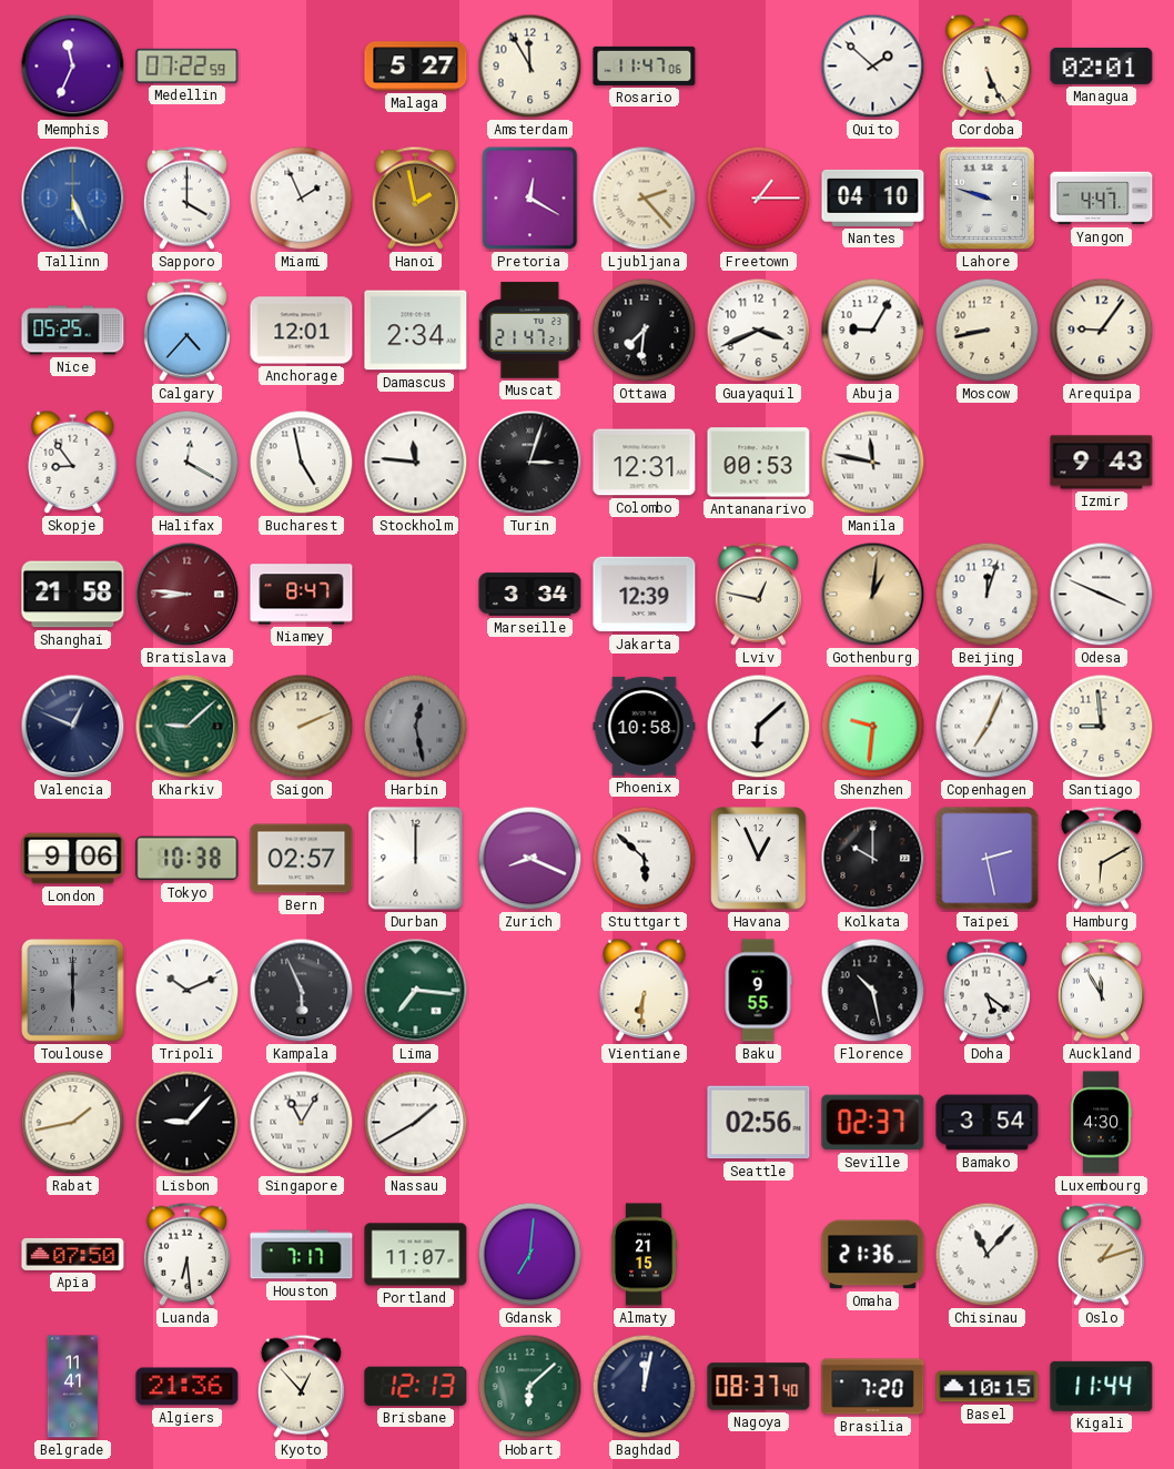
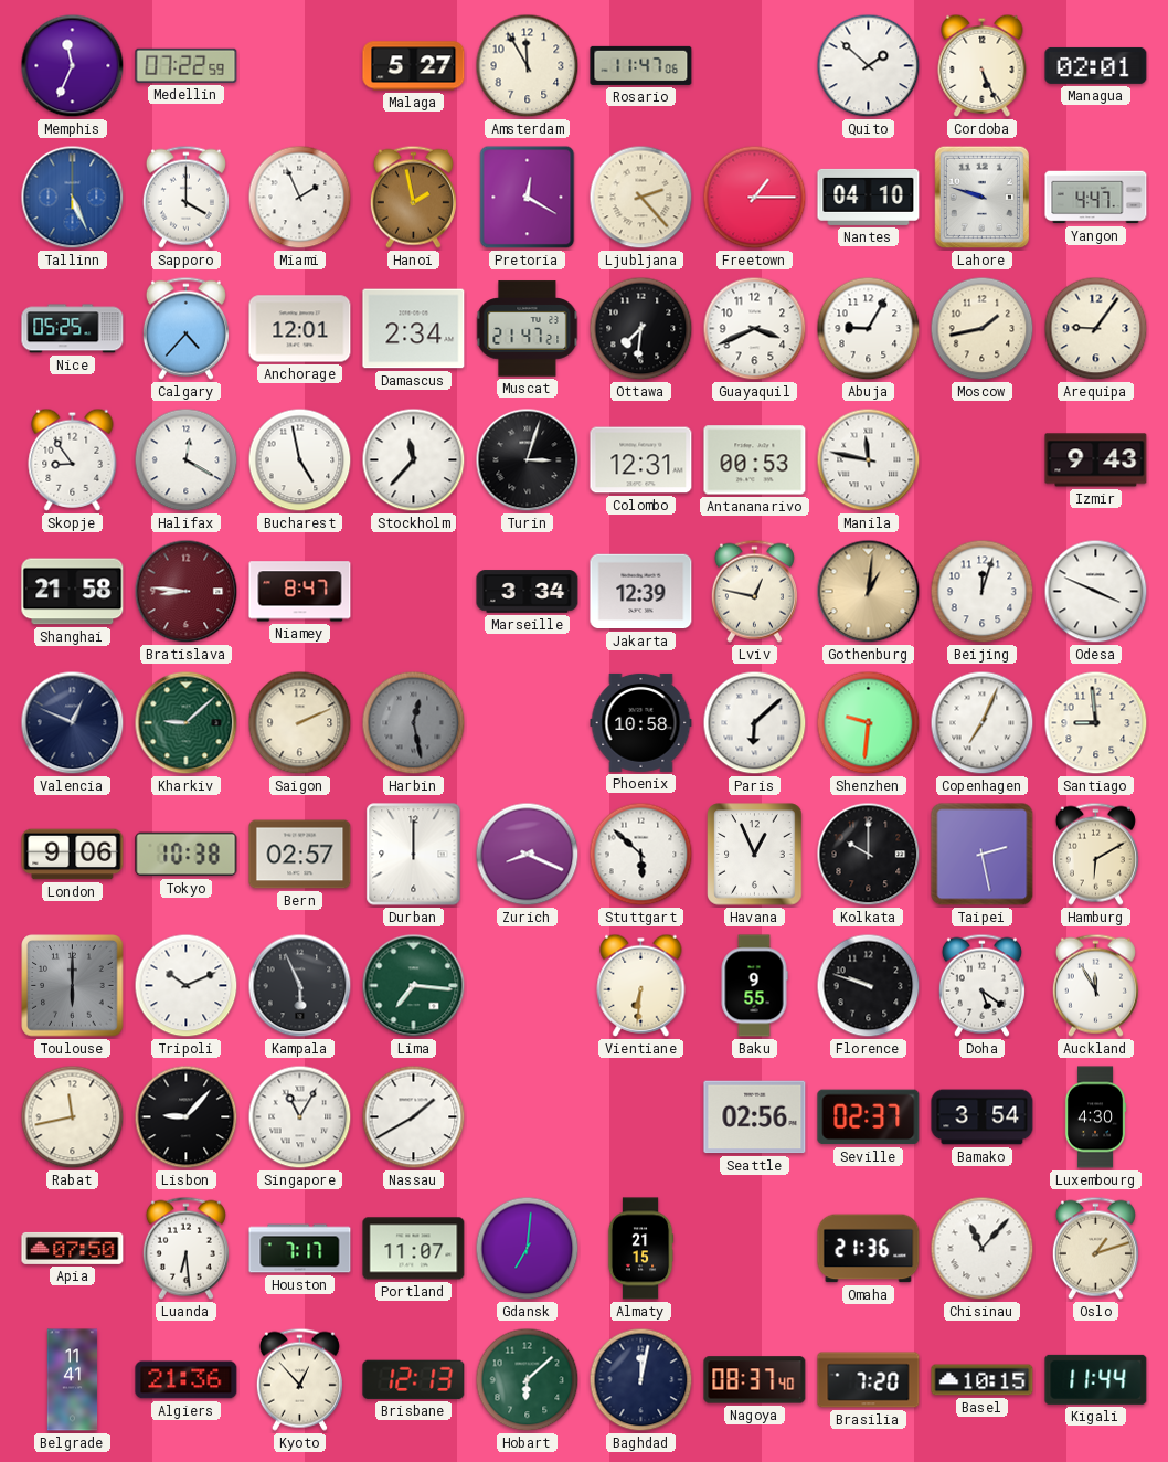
Moscow: 8:43 -> 1:43
Stockholm: 11:46 -> 11:37
Florence: 10:28 -> 9:48
Rabat: 1:43 -> 11:43
